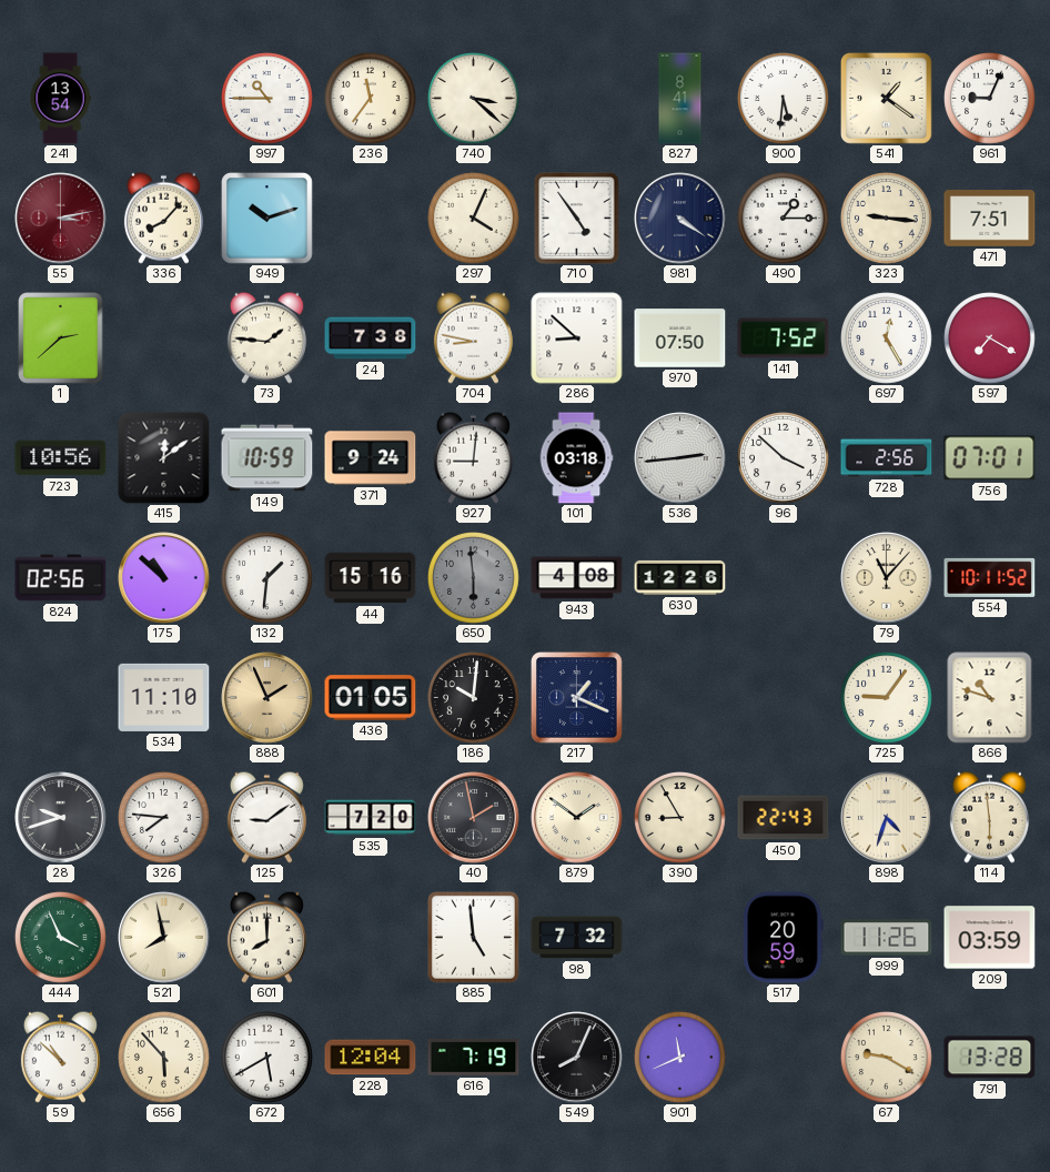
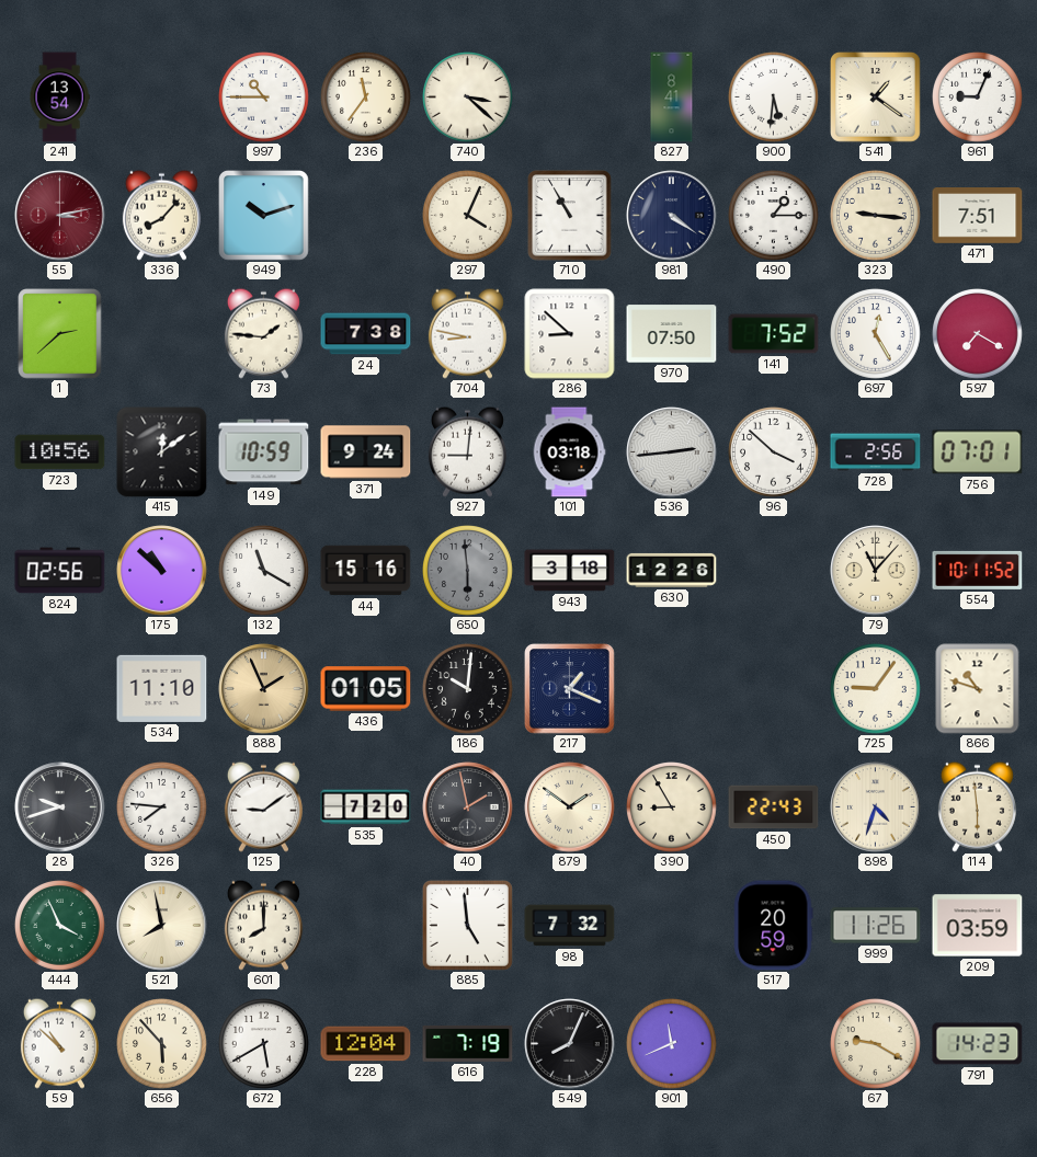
710: 4:54 -> 10:55
132: 1:31 -> 11:20
943: 4:08 -> 3:18
791: 13:28 -> 14:23
